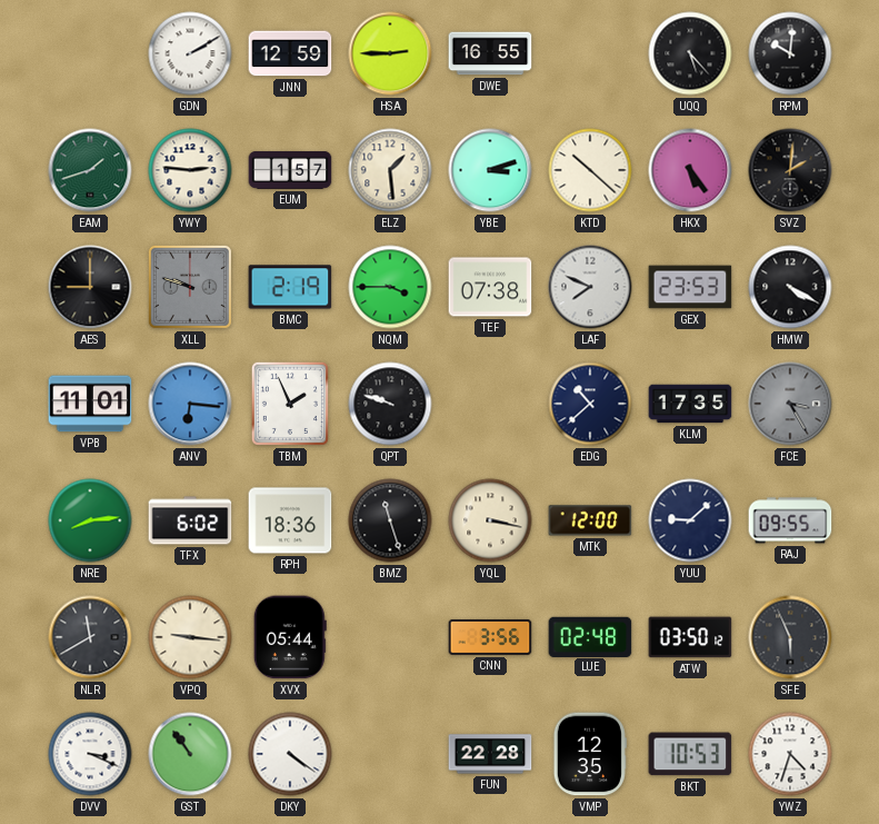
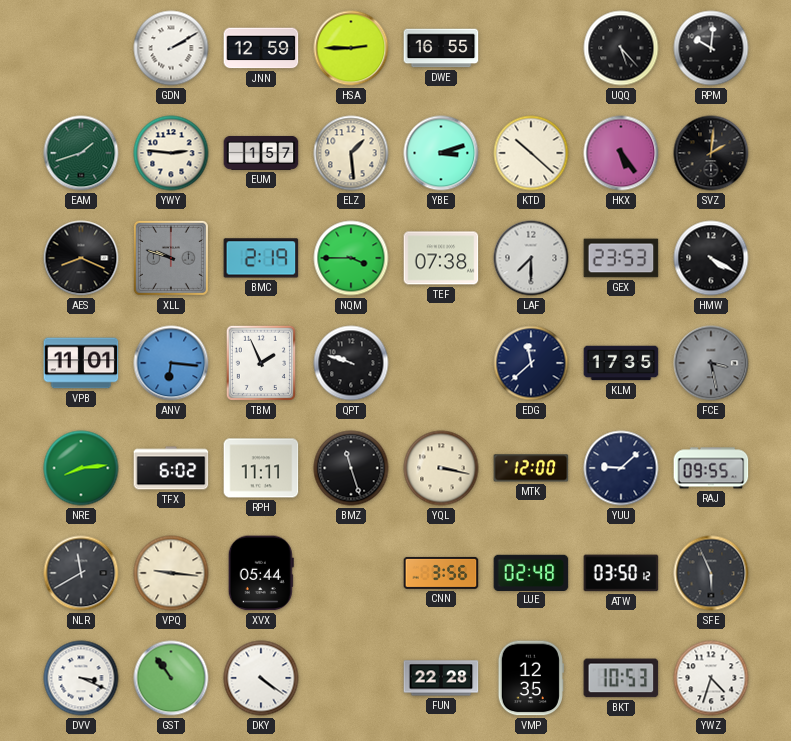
AES: 9:00 -> 8:19
LAF: 7:49 -> 7:30
EDG: 10:38 -> 11:38
FCE: 3:25 -> 3:28
RPH: 18:36 -> 11:11
